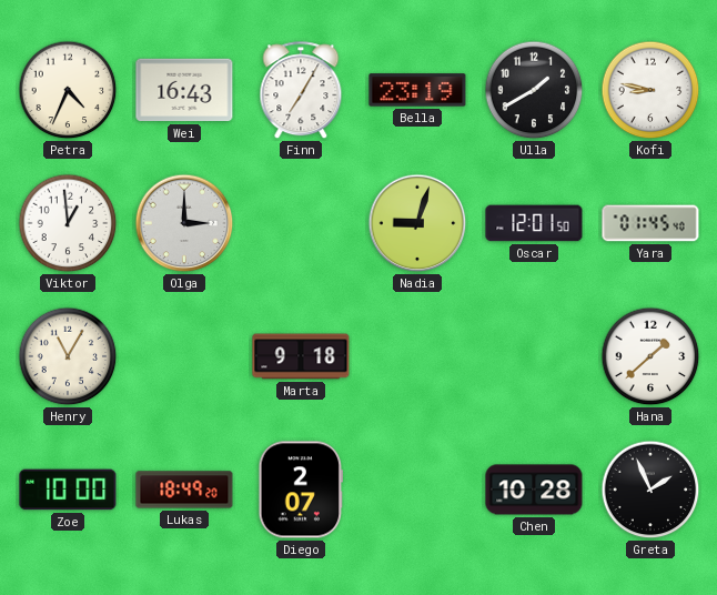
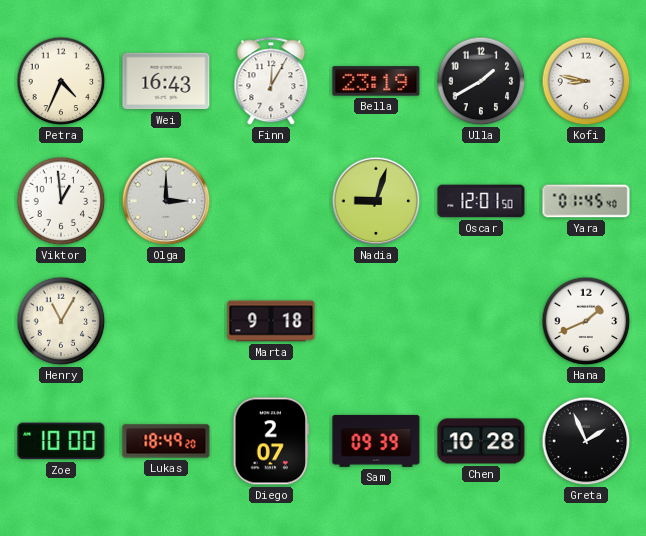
Finn: 7:05 -> 12:05
Hana: 1:38 -> 1:41
Sam: none -> 09:39
